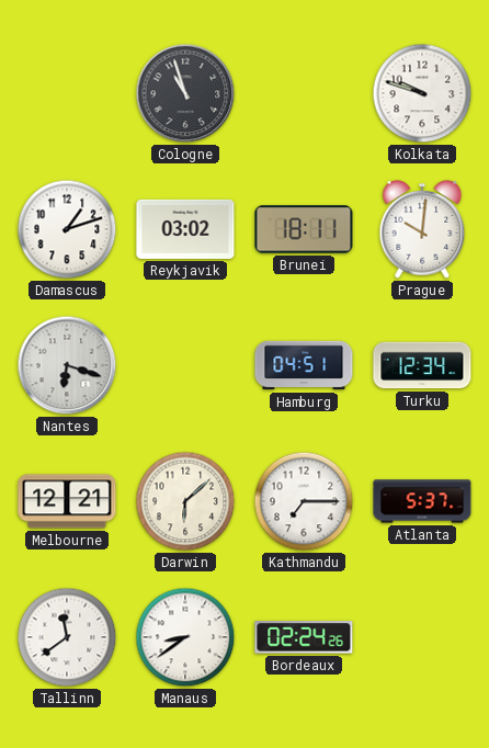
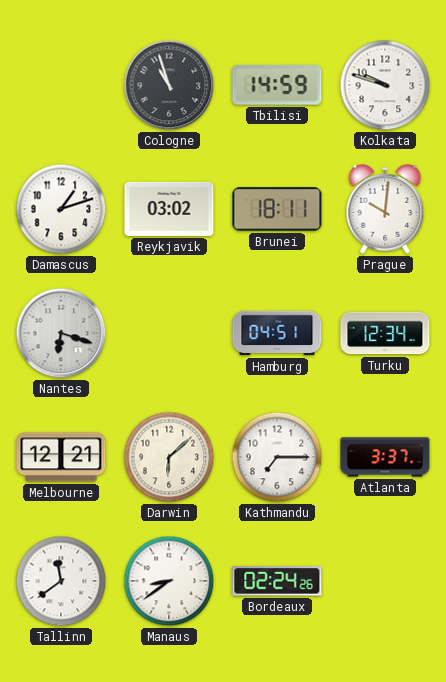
Tbilisi: none -> 14:59
Atlanta: 5:37 -> 3:37
